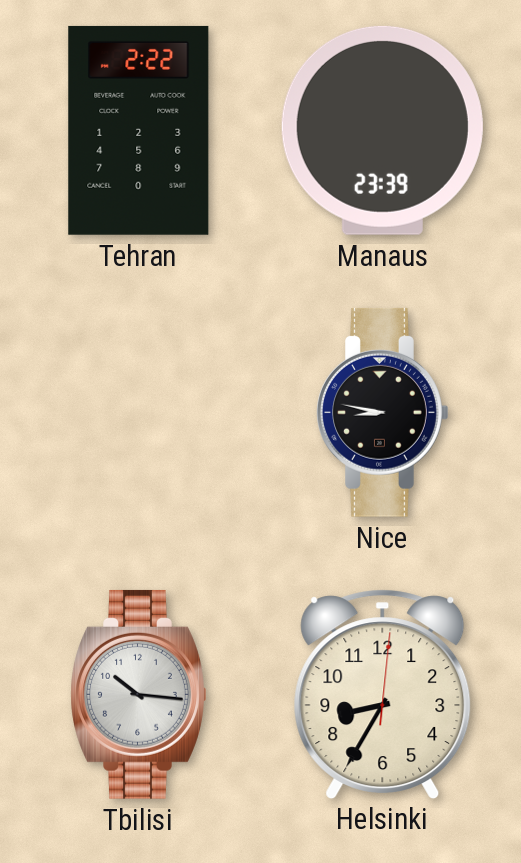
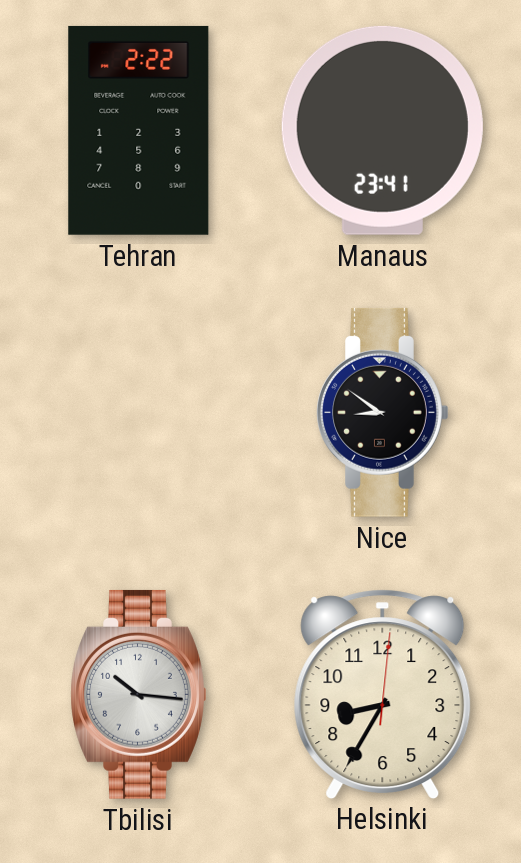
Manaus: 23:39 -> 23:41
Nice: 8:47 -> 8:51
